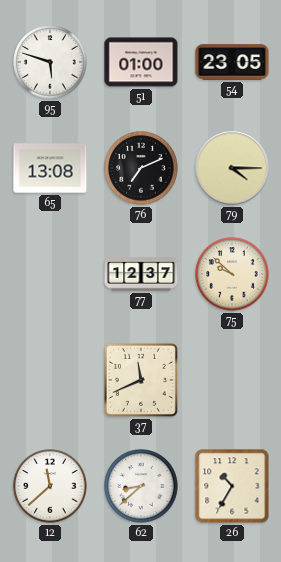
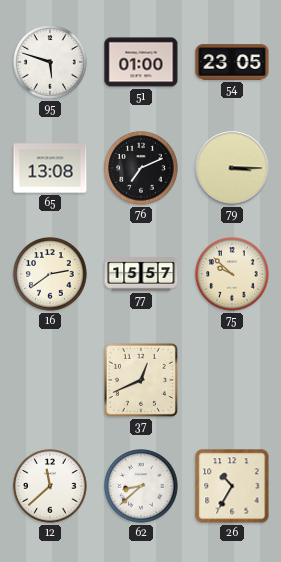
79: 4:15 -> 3:15
16: none -> 2:39
77: 12:37 -> 15:57
37: 11:41 -> 12:41
